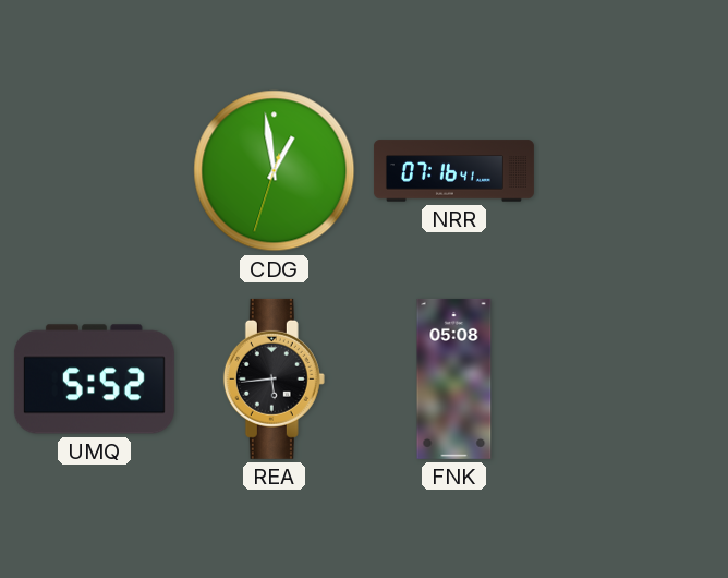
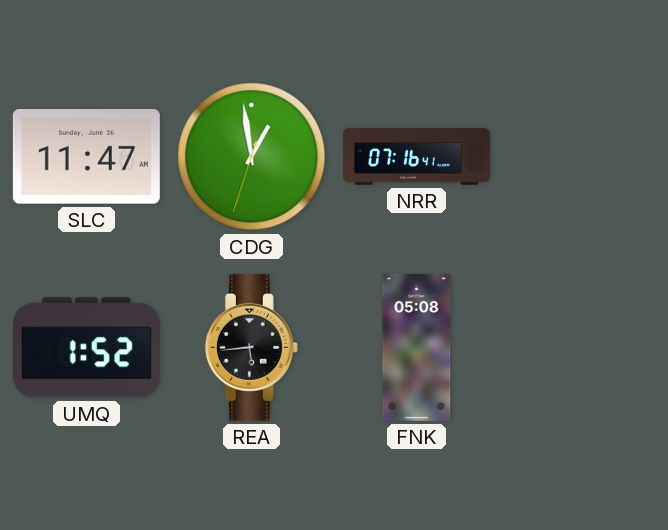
SLC: none -> 11:47
UMQ: 5:52 -> 1:52
